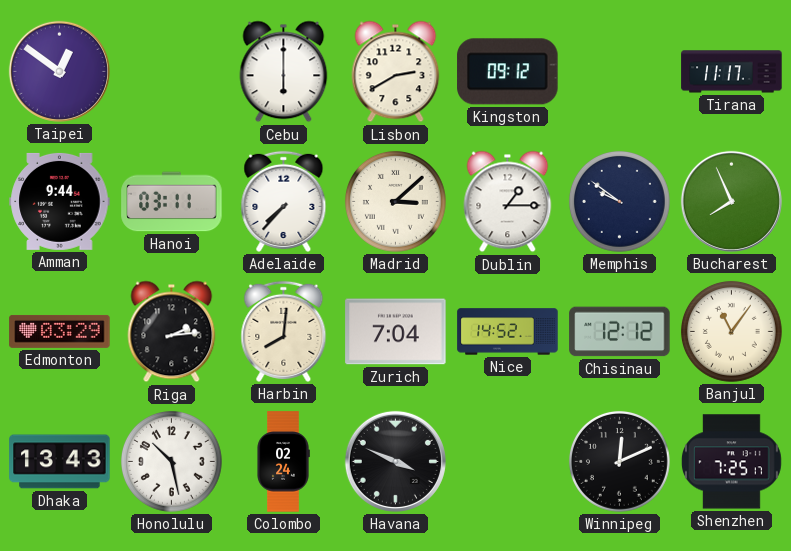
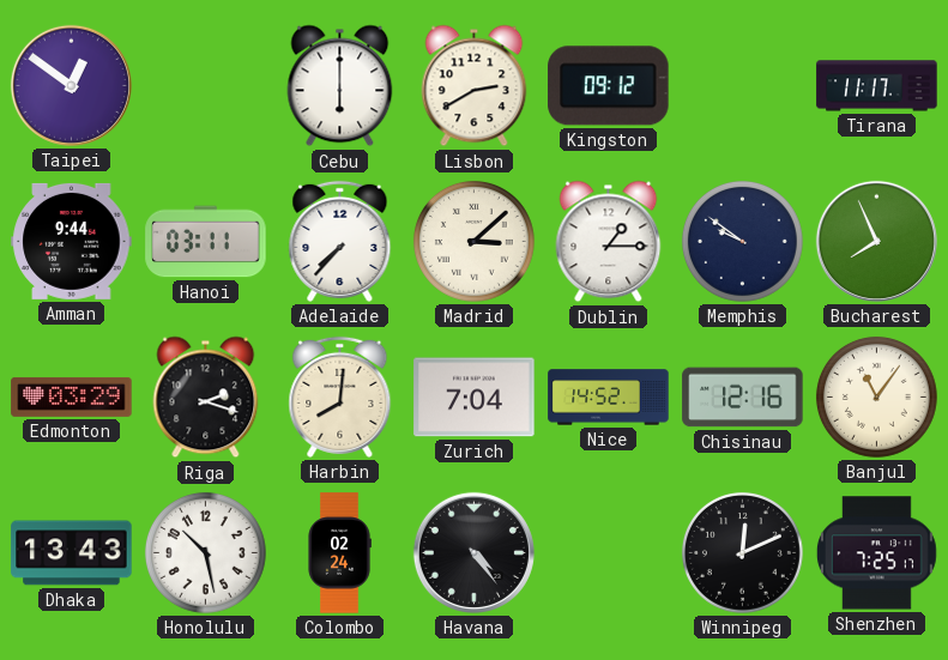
Riga: 2:14 -> 2:18
Chisinau: 12:12 -> 12:16
Havana: 3:49 -> 4:24
